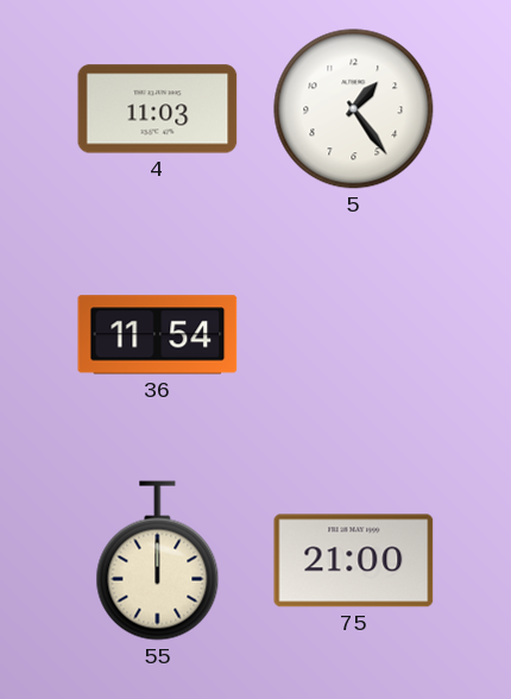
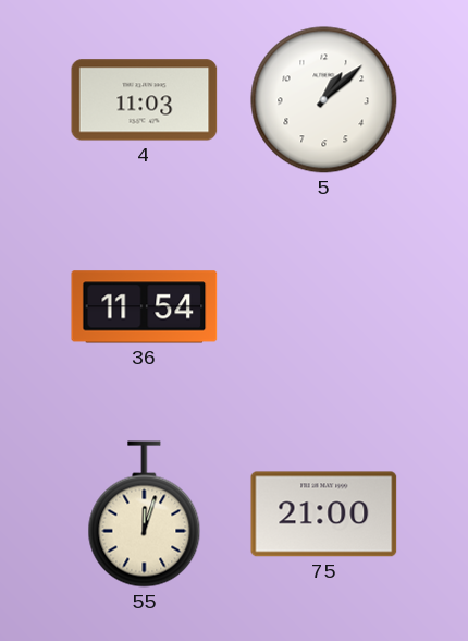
5: 1:24 -> 1:08
55: 12:00 -> 12:03
